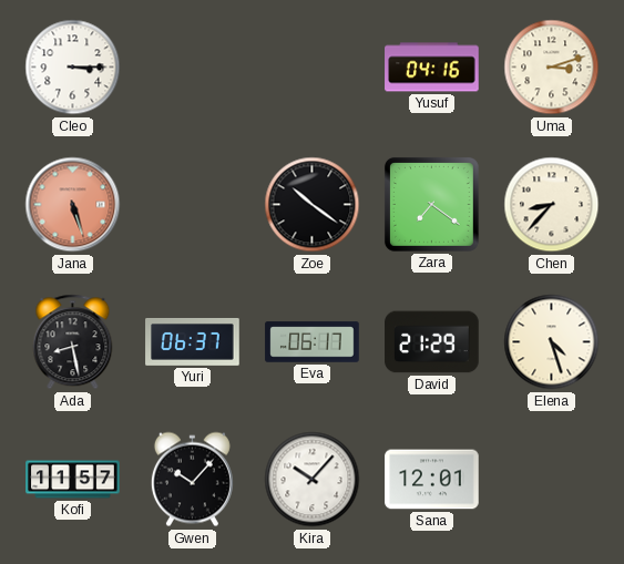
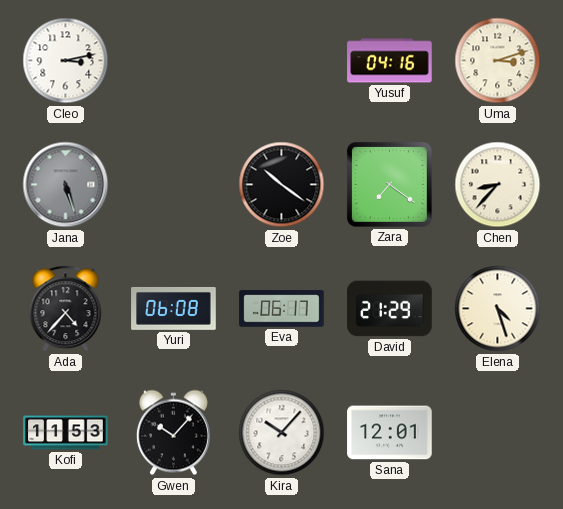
Cleo: 3:15 -> 3:13
Jana dial: salmon -> grey
Ada: 8:28 -> 4:37
Yuri: 06:37 -> 06:08
Kofi: 11:57 -> 11:53
